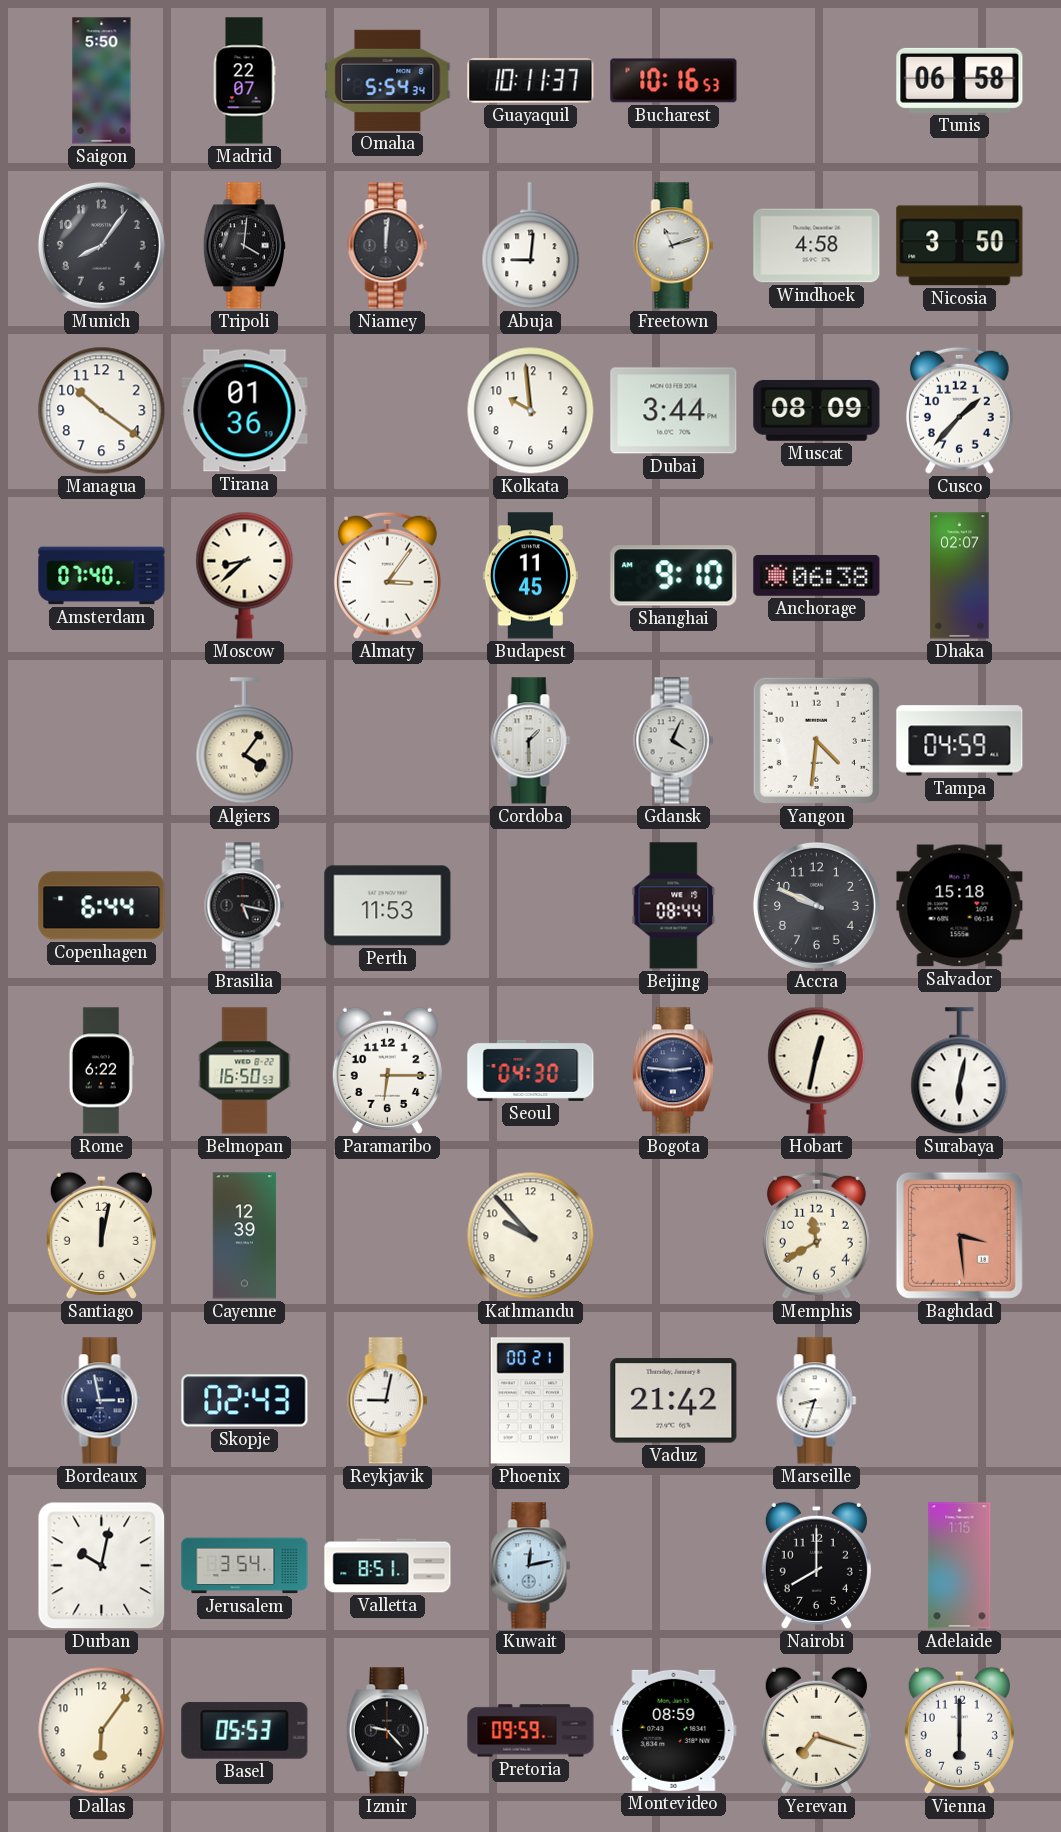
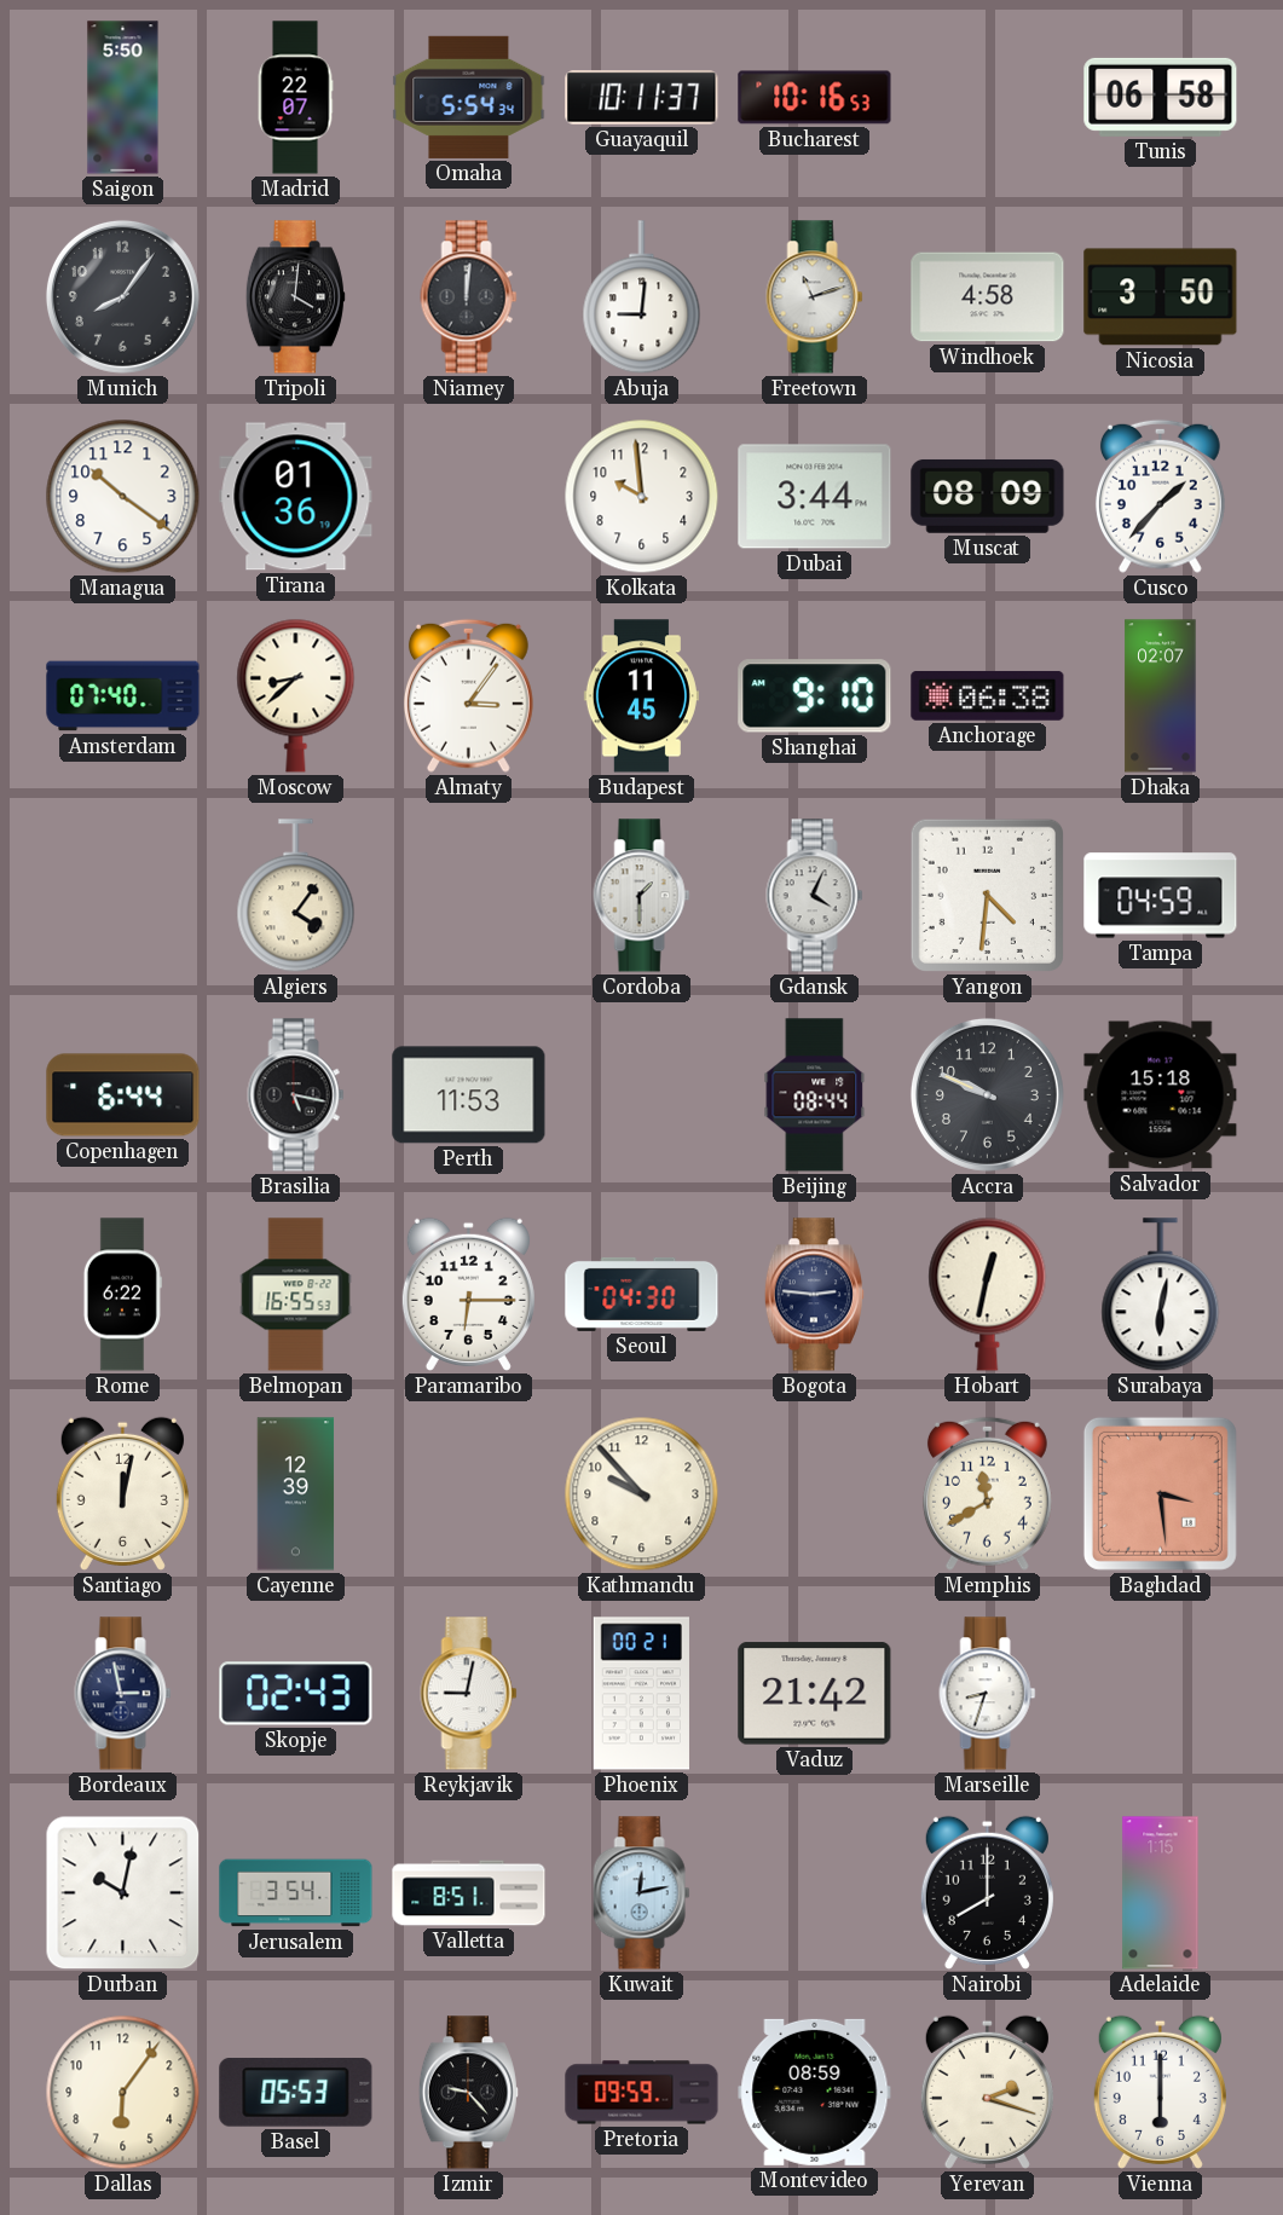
Belmopan: 16:50 -> 16:55
Yerevan: 7:18 -> 2:18
